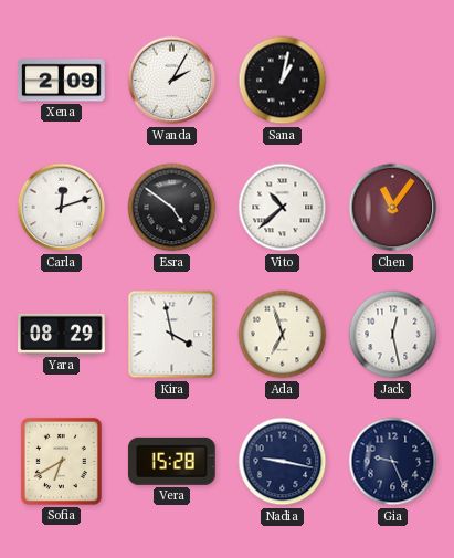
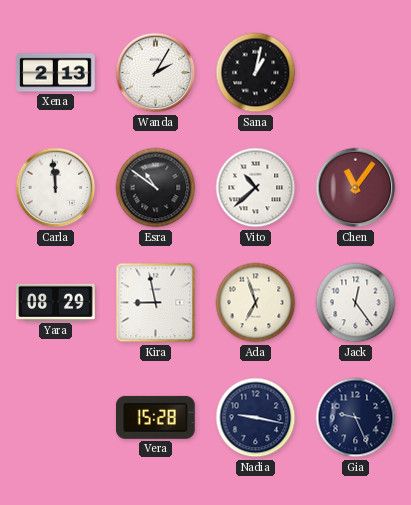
Xena: 2:09 -> 2:13
Carla: 12:12 -> 11:59
Esra: 4:51 -> 10:51
Kira: 3:58 -> 8:58
Jack: 12:28 -> 12:24
Sofia: 6:40 -> none
